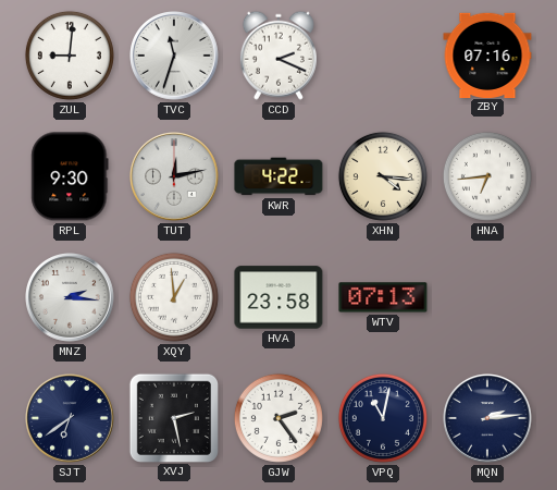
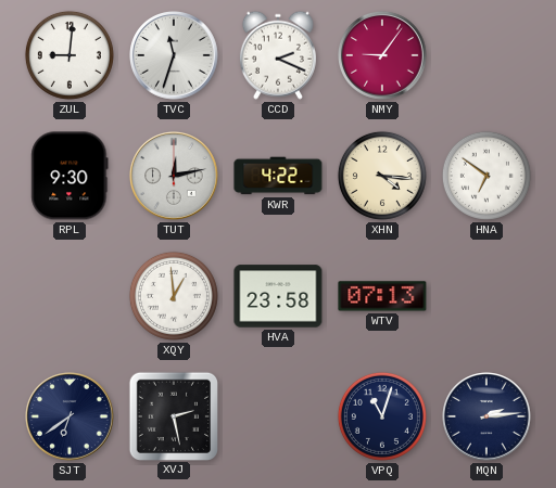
NMY: none -> 9:06
ZBY: 07:16 -> none
HNA: 6:44 -> 6:51
MNZ: 2:16 -> none
GJW: 2:24 -> none
VPQ: 11:02 -> 11:03
